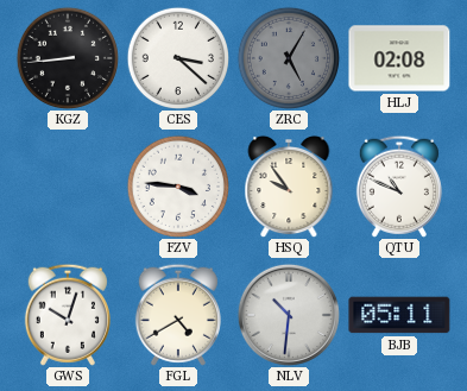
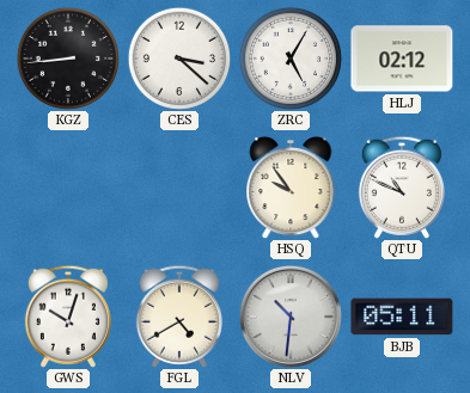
ZRC dial: grey -> white
HLJ: 02:08 -> 02:12
FZV: 3:46 -> none
